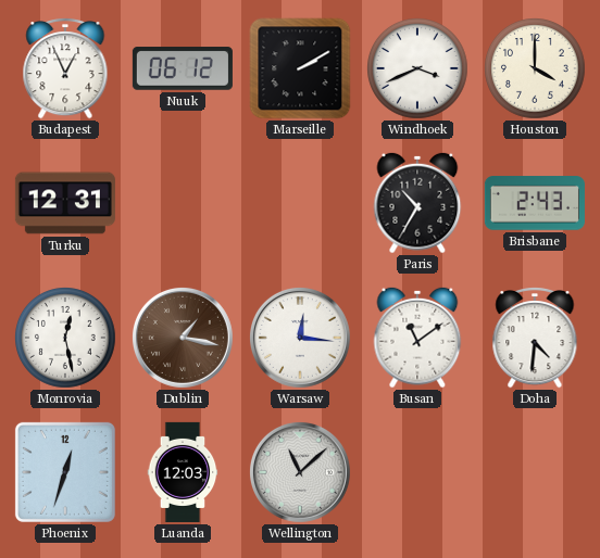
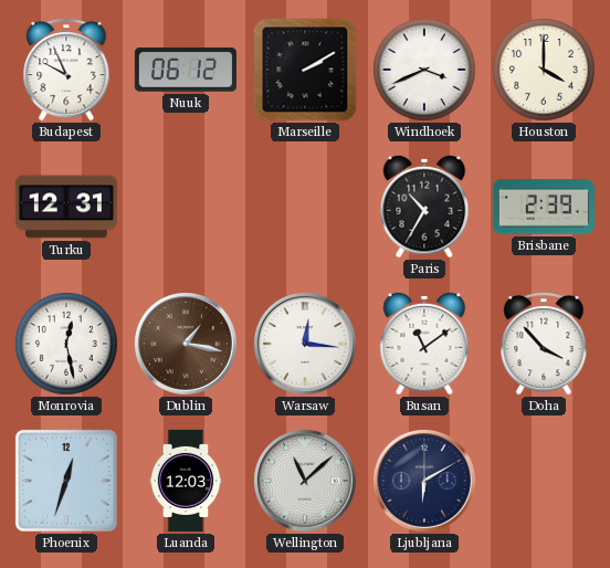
Budapest: 12:56 -> 9:56
Brisbane: 2:43 -> 2:39
Doha: 4:31 -> 3:53
Ljubljana: none -> 6:10
